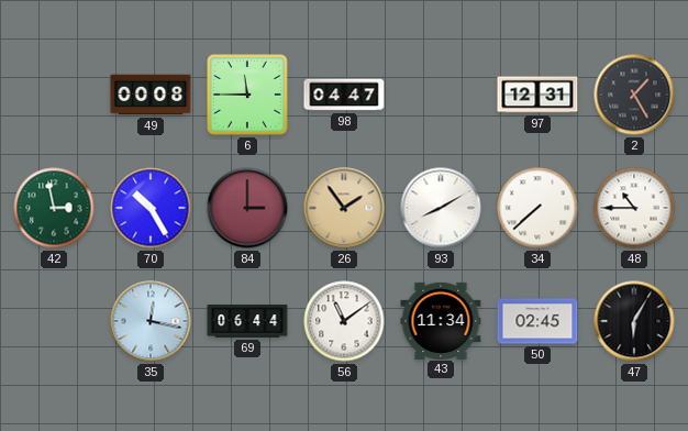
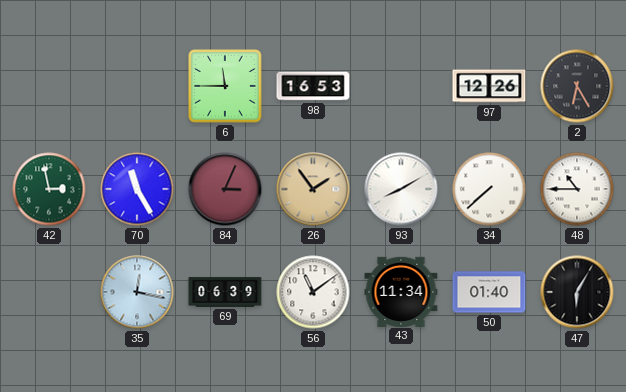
49: 00:08 -> none
98: 04:47 -> 16:53
97: 12:31 -> 12:26
2: 1:25 -> 6:25
70: 10:25 -> 11:25
84: 3:00 -> 3:04
69: 06:44 -> 06:39
50: 02:45 -> 01:40
